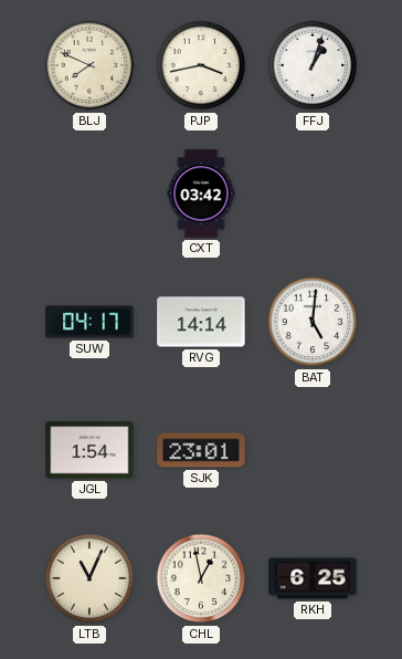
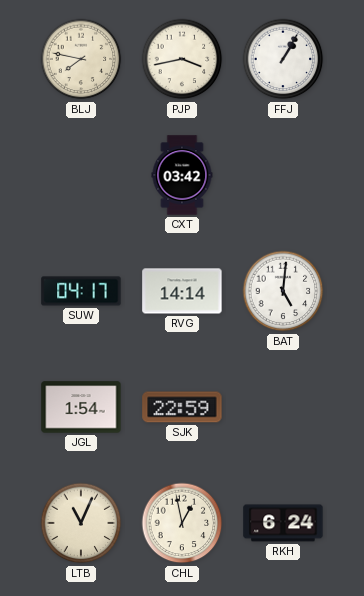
BLJ: 7:49 -> 7:47
FFJ: 1:03 -> 1:05
SJK: 23:01 -> 22:59
RKH: 6:25 -> 6:24
